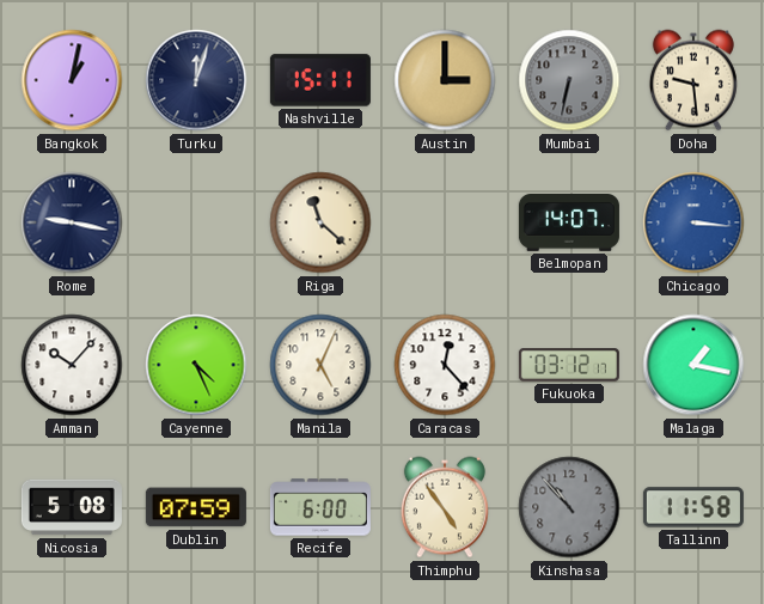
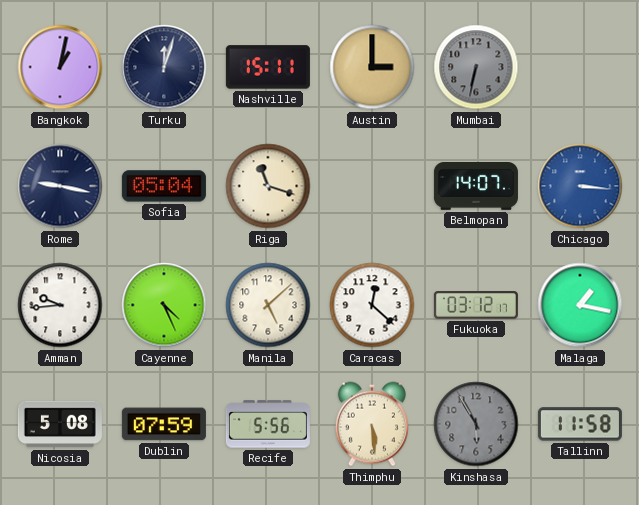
Doha: 9:29 -> none
Sofia: none -> 05:04
Riga: 11:22 -> 11:18
Amman: 10:07 -> 9:44
Manila: 5:04 -> 5:08
Caracas: 12:23 -> 12:22
Recife: 6:00 -> 5:56
Thimphu: 4:54 -> 5:29
Kinshasa: 10:53 -> 5:55
